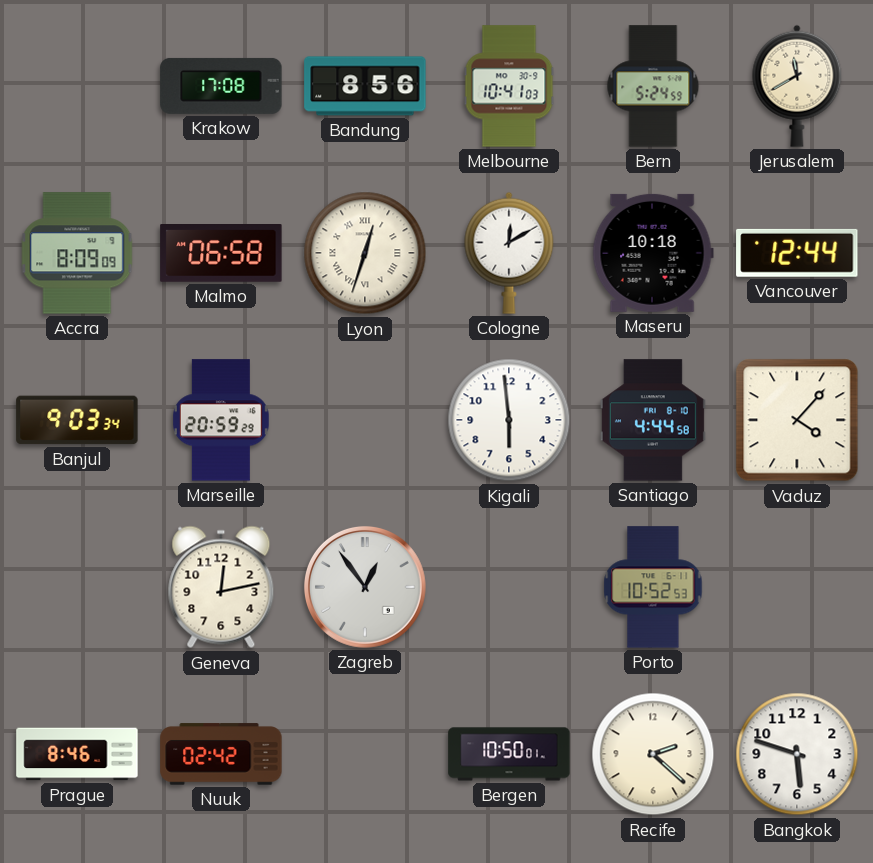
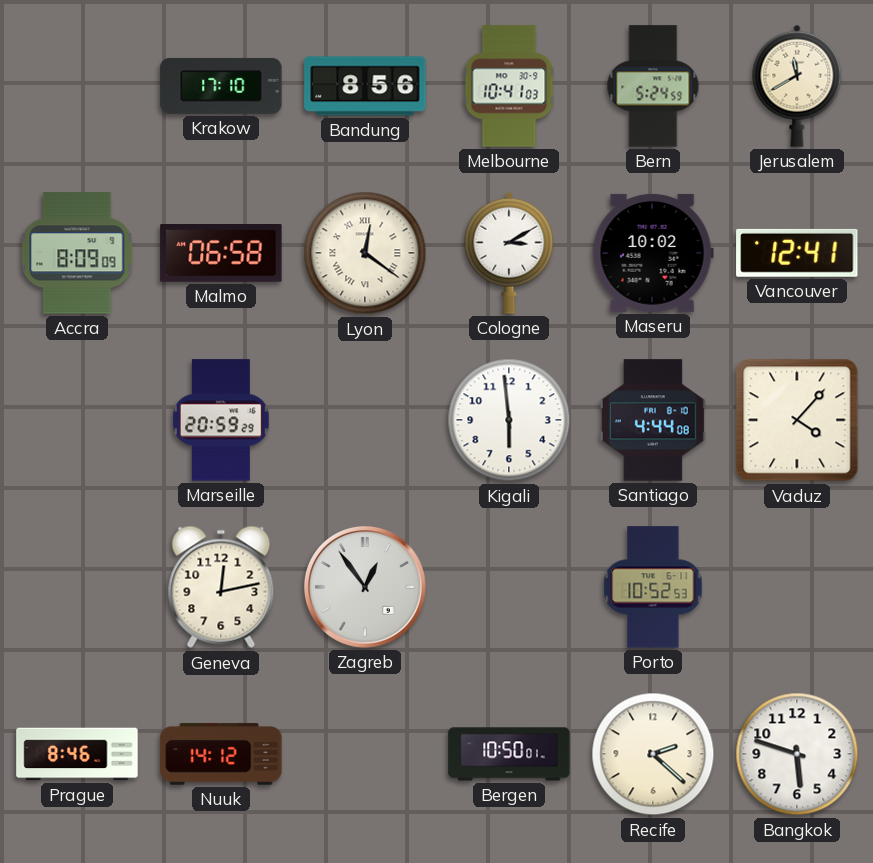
Krakow: 17:08 -> 17:10
Lyon: 12:33 -> 12:21
Cologne: 12:10 -> 3:10
Maseru: 10:18 -> 10:02
Vancouver: 12:44 -> 12:41
Banjul: 9:03 -> none
Santiago: 4:44:58 -> 4:44:08
Nuuk: 02:42 -> 14:12
